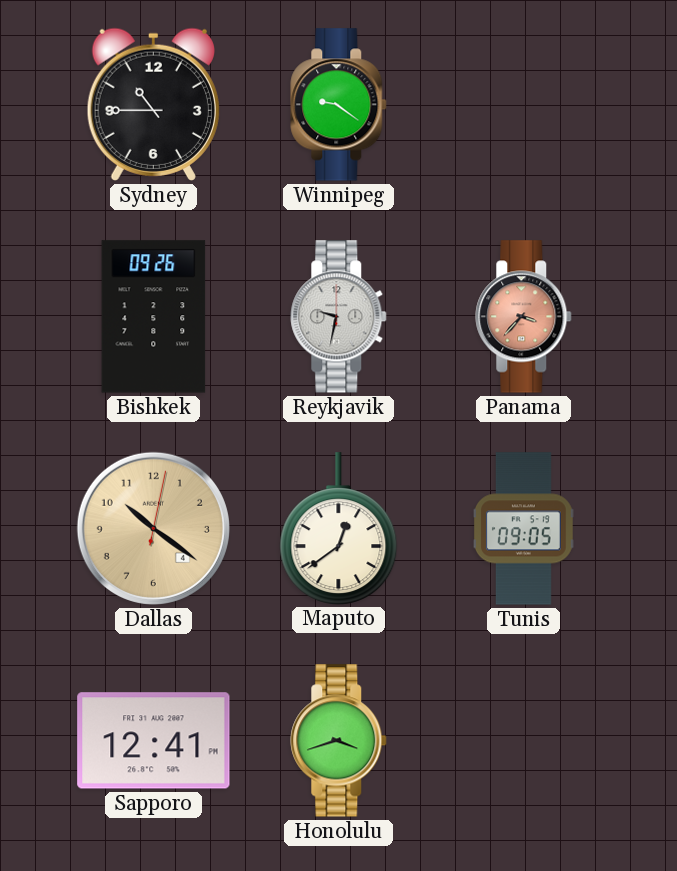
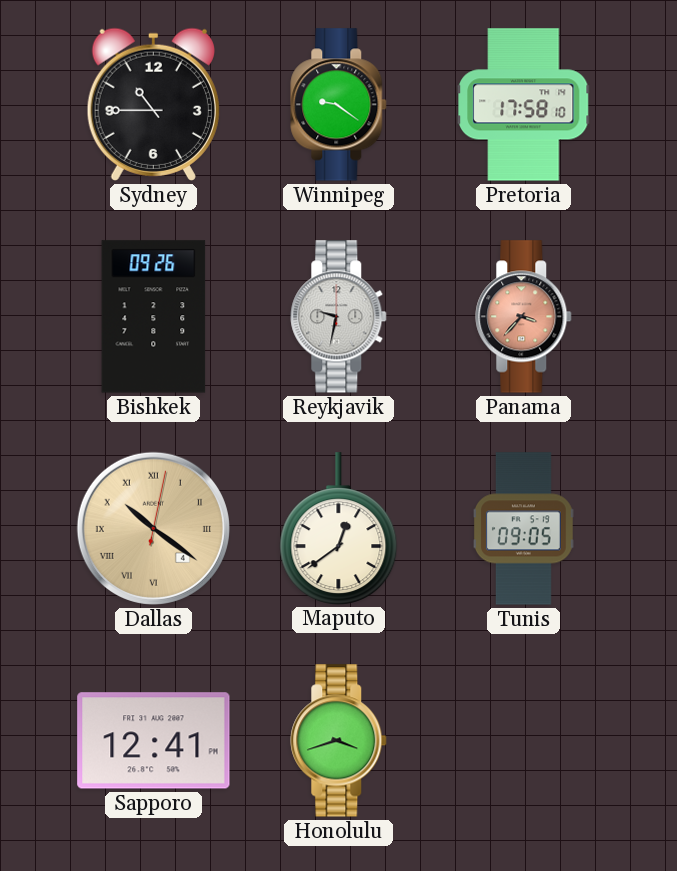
Pretoria: none -> 17:58
Dallas numerals: Arabic -> Roman
